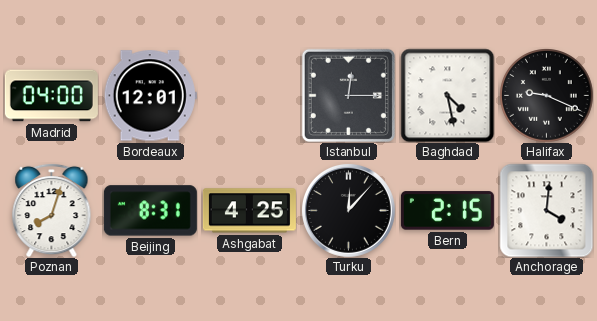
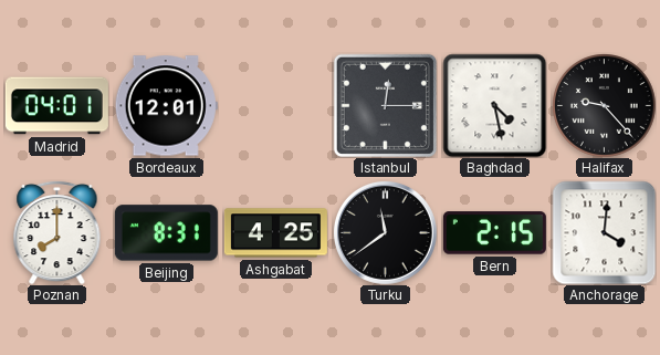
Madrid: 04:00 -> 04:01
Halifax: 9:19 -> 9:23
Poznan: 8:03 -> 8:00
Turku: 12:07 -> 11:39
